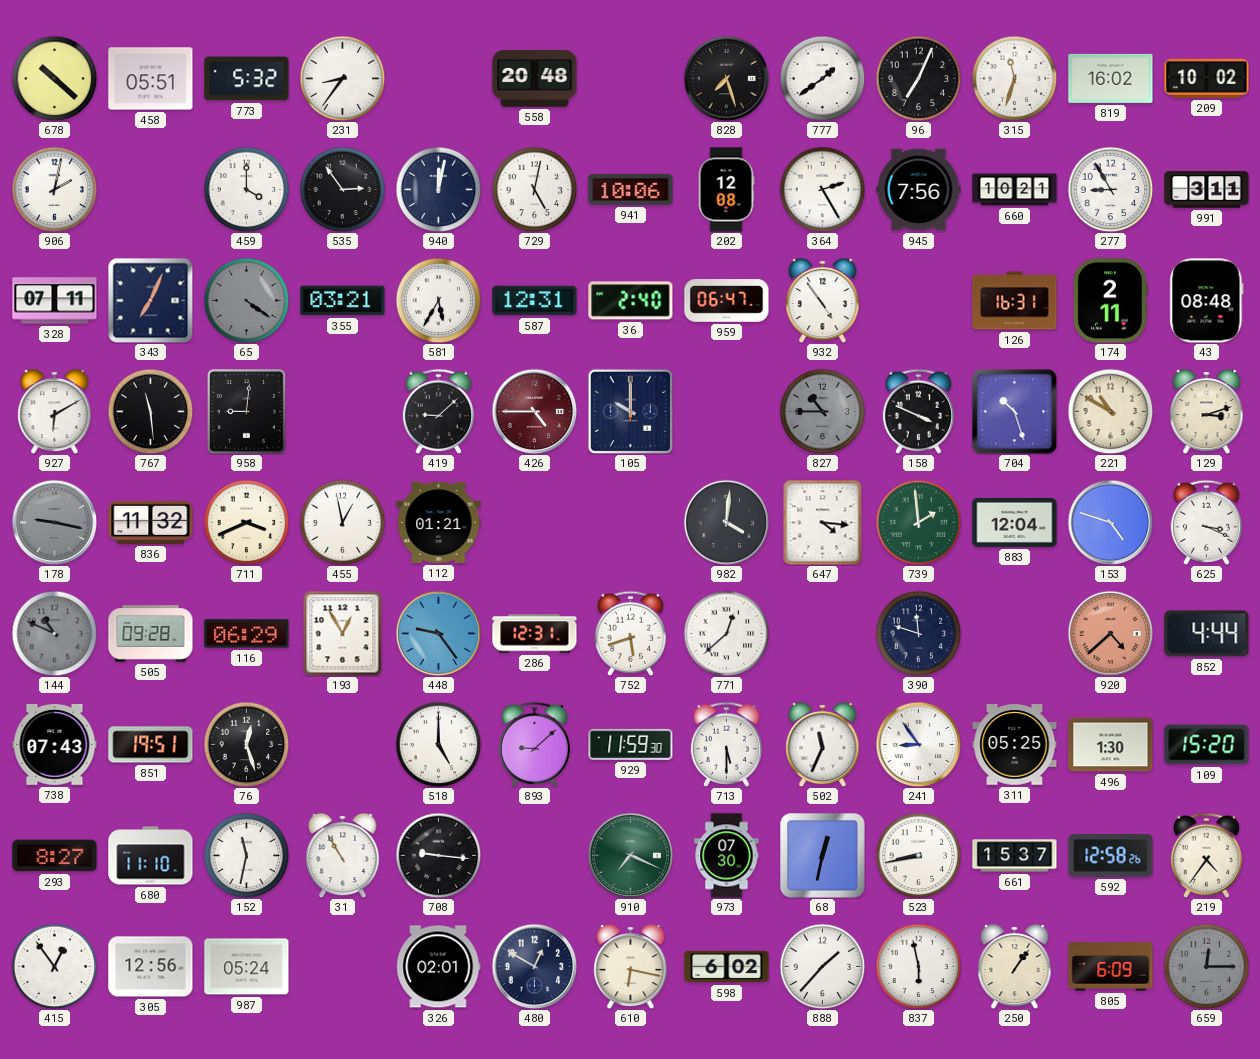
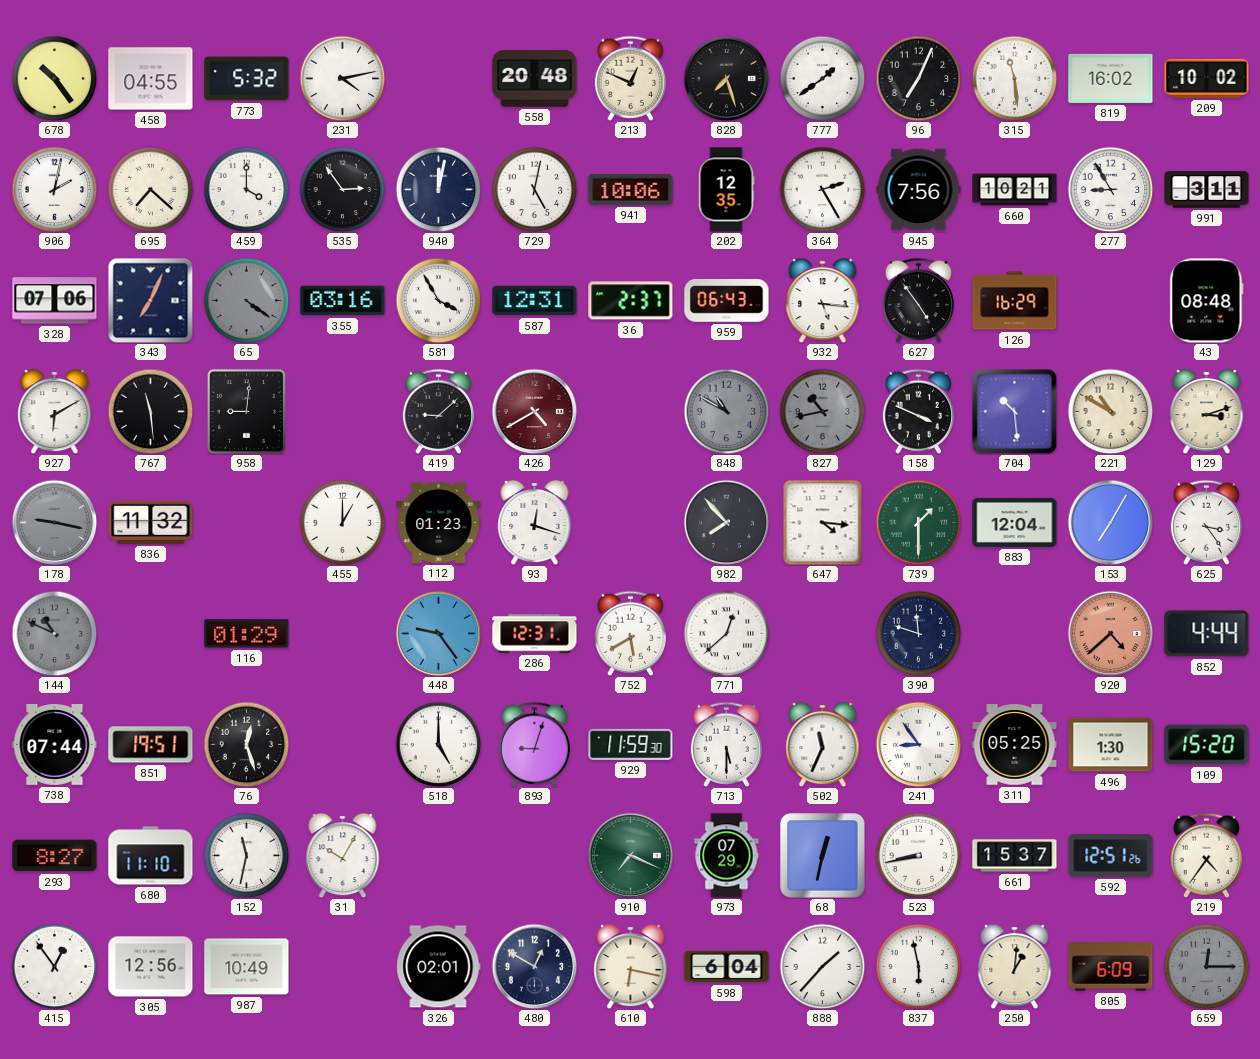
678: 10:22 -> 10:24
458: 05:51 -> 04:55
231: 8:36 -> 4:13
213: none -> 12:49
315: 11:33 -> 11:29
695: none -> 7:22
202: 12:08 -> 12:35
328: 07:11 -> 07:06
355: 03:21 -> 03:16
581: 5:35 -> 3:55
36: 2:40 -> 2:37
959: 06:47 -> 06:43
932: 4:54 -> 5:16
627: none -> 4:54
126: 16:31 -> 16:29
174: 2:11 -> none
426: 4:45 -> 4:40
105: 10:00 -> none
848: none -> 10:50
827: 10:45 -> 10:43
704: 10:27 -> 10:29
711: 3:41 -> none
455: 12:58 -> 1:00
112: 01:21 -> 01:23
93: none -> 12:18
982: 4:01 -> 7:53
739: 1:59 -> 1:30
153: 4:48 -> 7:05
625: 3:19 -> 3:24
505: 09:28 -> none
116: 06:29 -> 01:29
193: 12:55 -> none
752: 5:42 -> 5:40
738: 07:43 -> 07:44
893: 9:08 -> 9:03
31: 10:55 -> 10:05
708: 9:16 -> none
973: 07:30 -> 07:29
592: 12:58 -> 12:51
987: 05:24 -> 10:49
598: 6:02 -> 6:04
250: 1:06 -> 1:01
